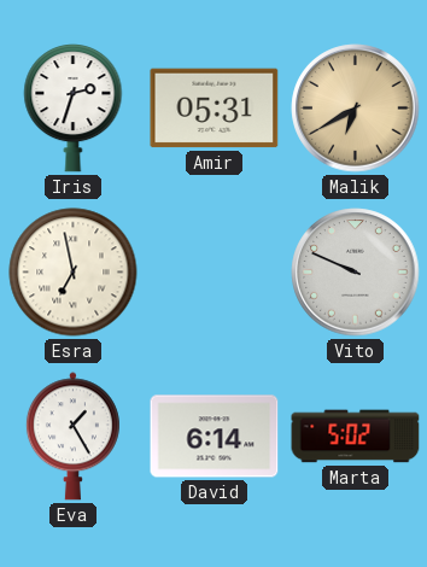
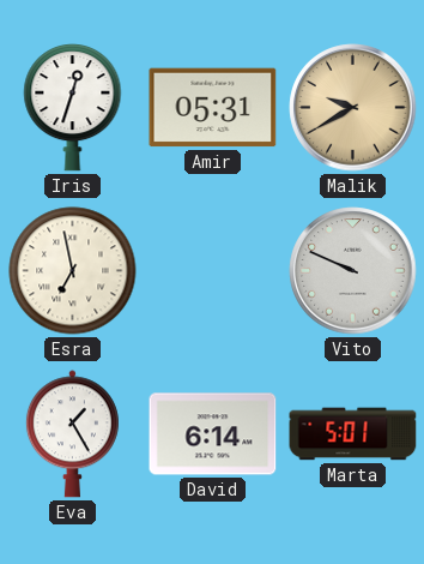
Iris: 2:33 -> 12:33
Malik: 6:40 -> 9:40
Marta: 5:02 -> 5:01
